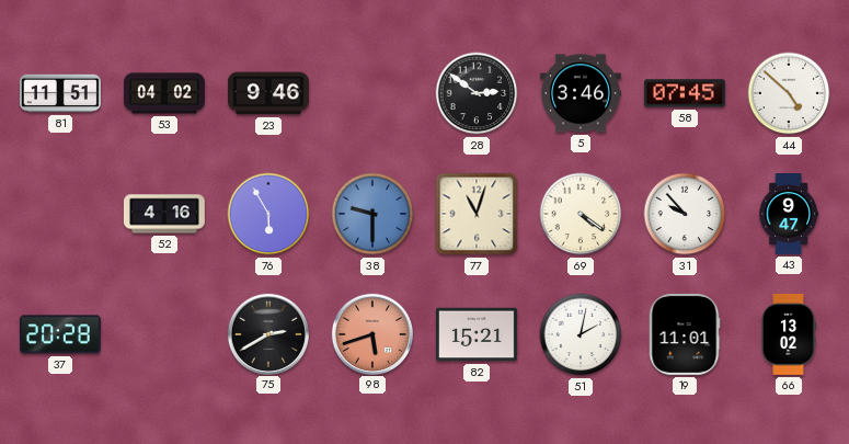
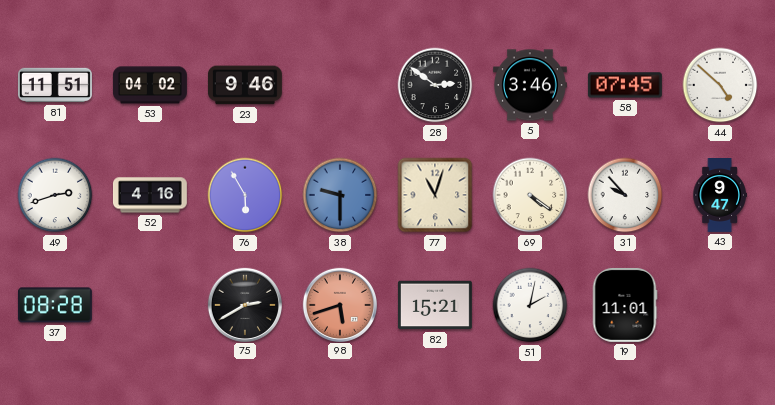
49: none -> 2:42
37: 20:28 -> 08:28
66: 13:02 -> none
